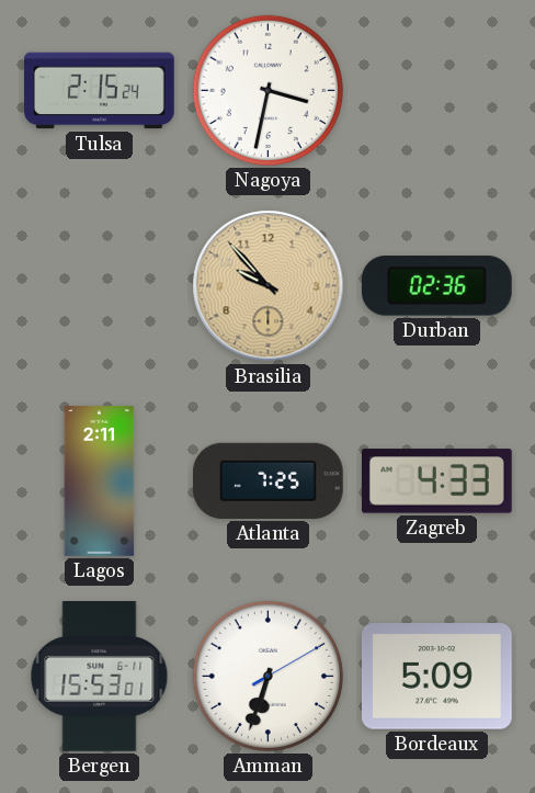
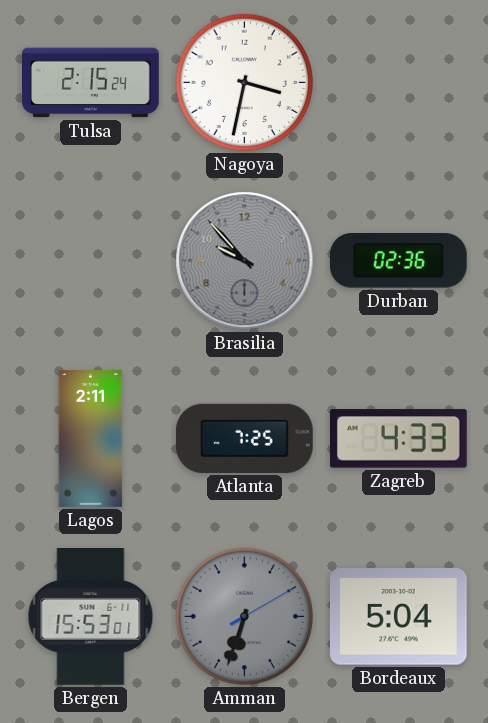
Brasilia dial: champagne -> grey
Amman dial: white -> grey
Bordeaux: 5:09 -> 5:04
